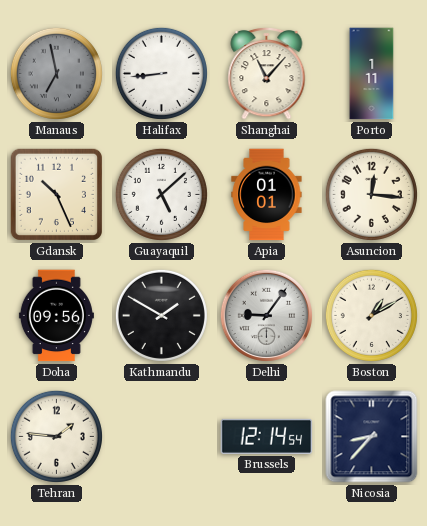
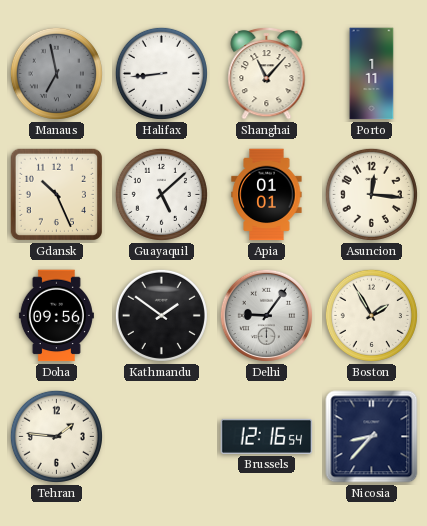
Kathmandu: 1:50 -> 1:51
Boston: 1:10 -> 1:55
Brussels: 12:14 -> 12:16
